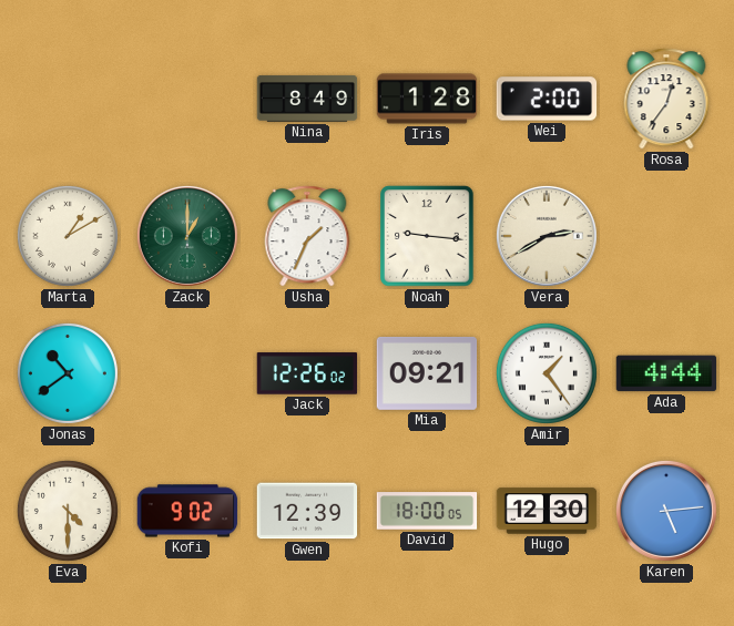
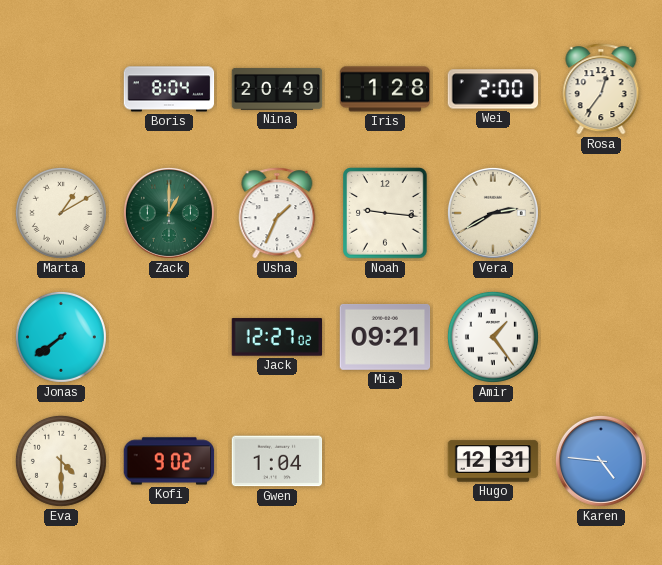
Boris: none -> 8:04
Nina: 8:49 -> 20:49
Jonas: 10:39 -> 7:39
Jack: 12:26 -> 12:27
Ada: 4:44 -> none
Gwen: 12:39 -> 1:04
David: 18:00 -> none
Hugo: 12:30 -> 12:31
Karen: 5:14 -> 4:46
